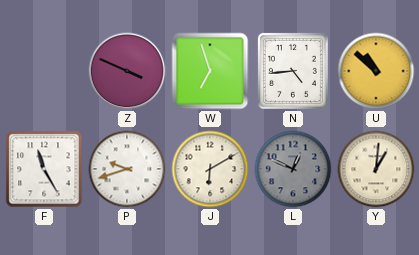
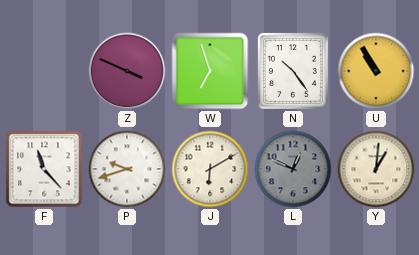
N: 4:44 -> 10:24
U: 10:52 -> 10:55
F: 11:25 -> 11:23
